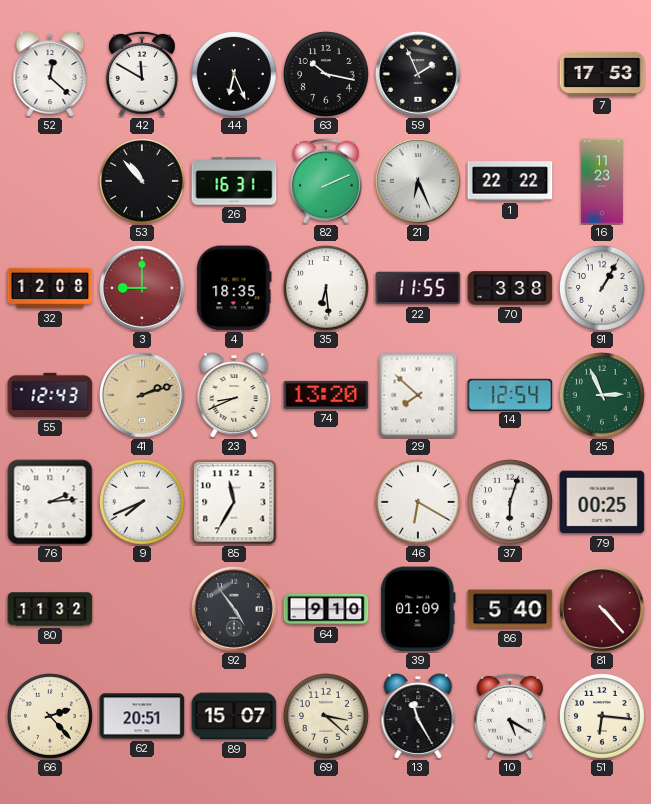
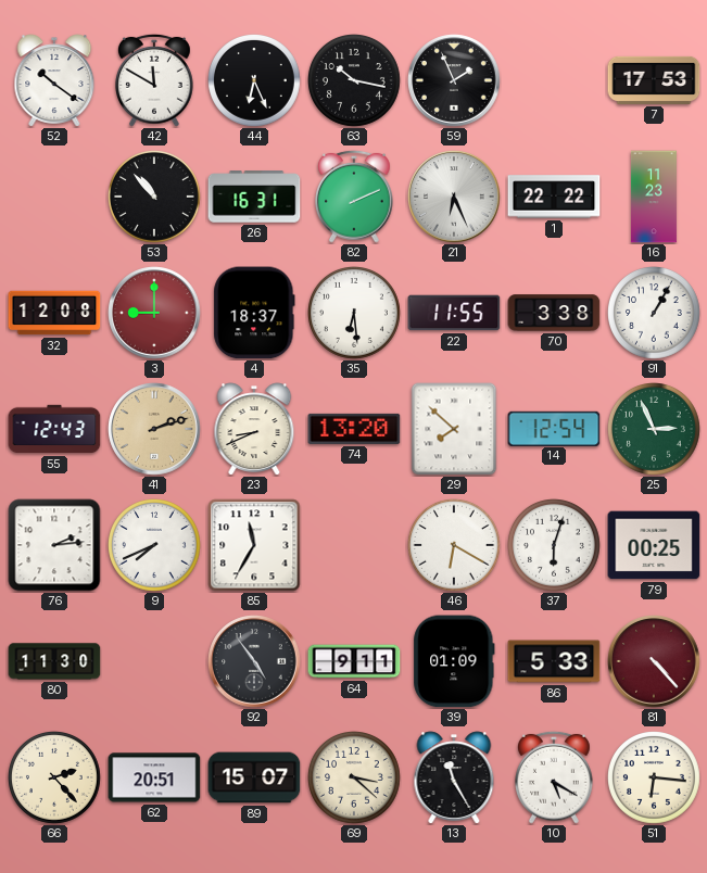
52: 12:22 -> 10:21
4: 18:35 -> 18:37
80: 11:32 -> 11:30
64: 9:10 -> 9:11
86: 5:40 -> 5:33
